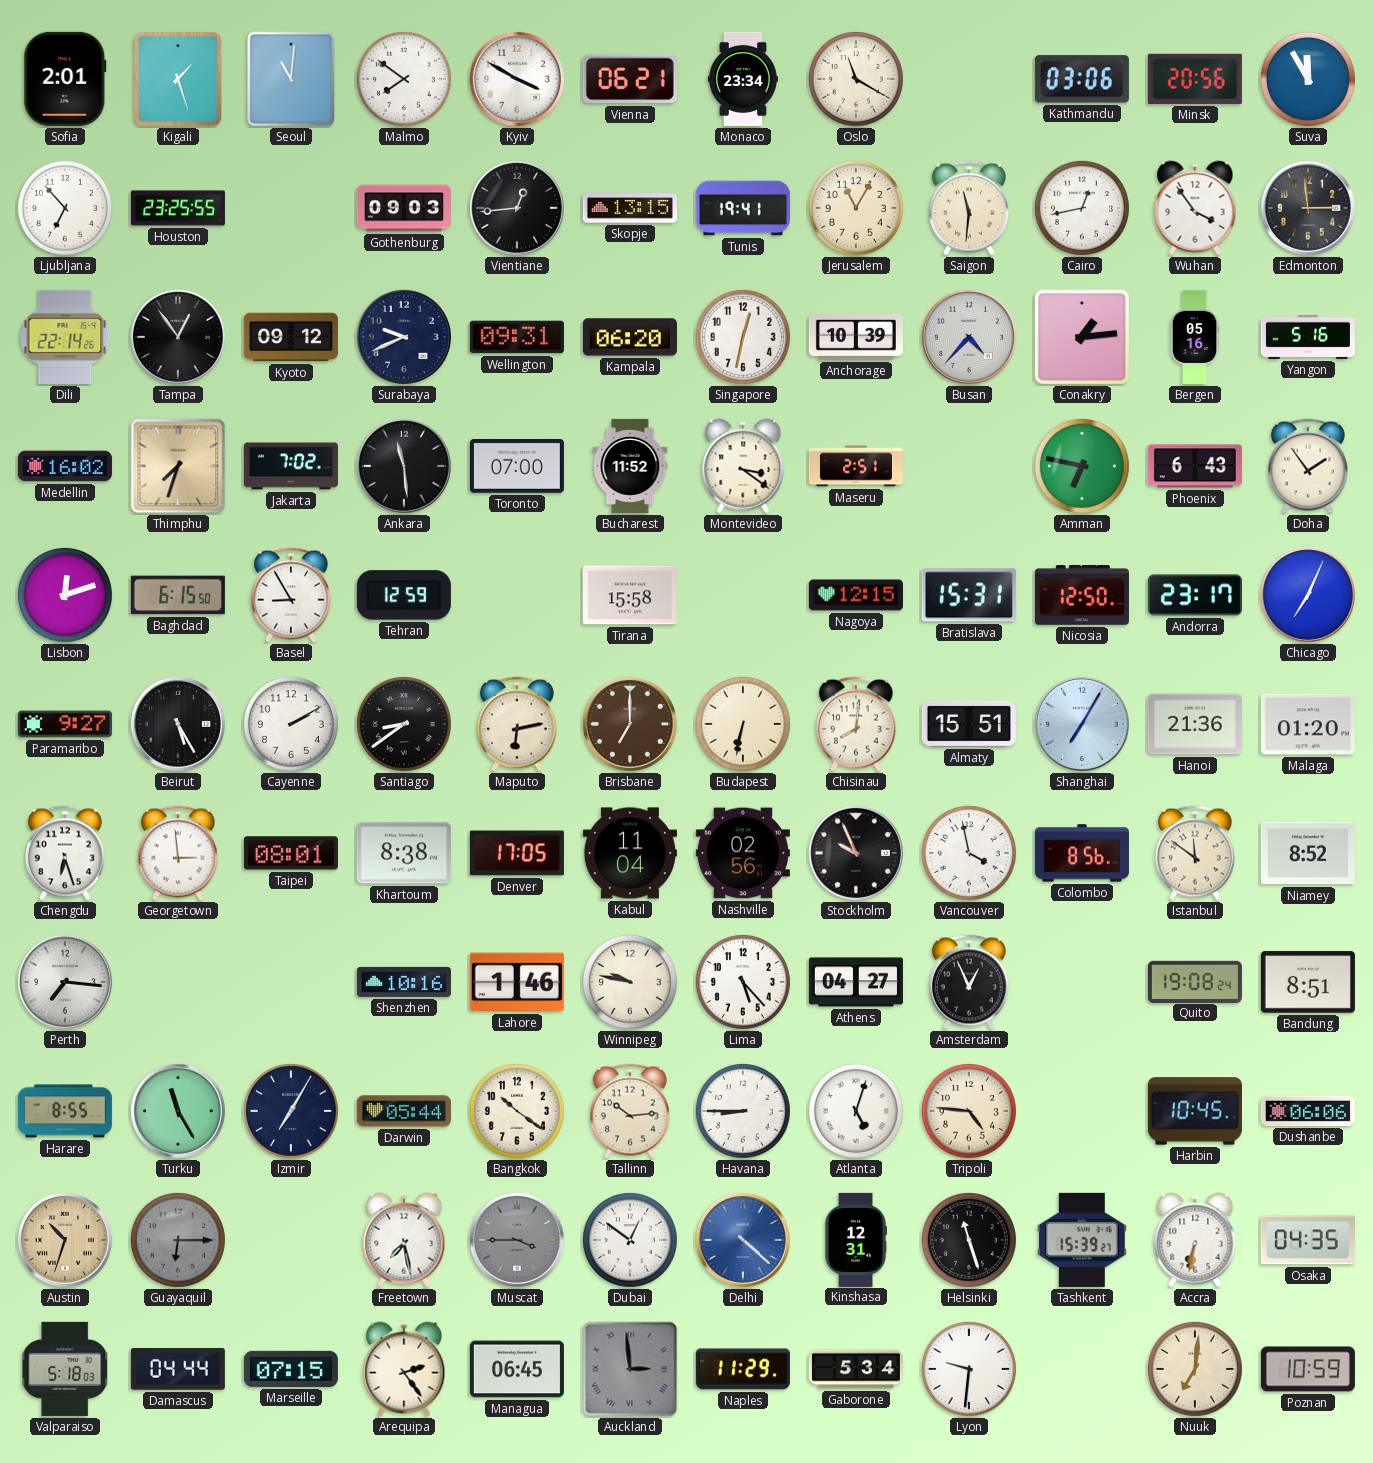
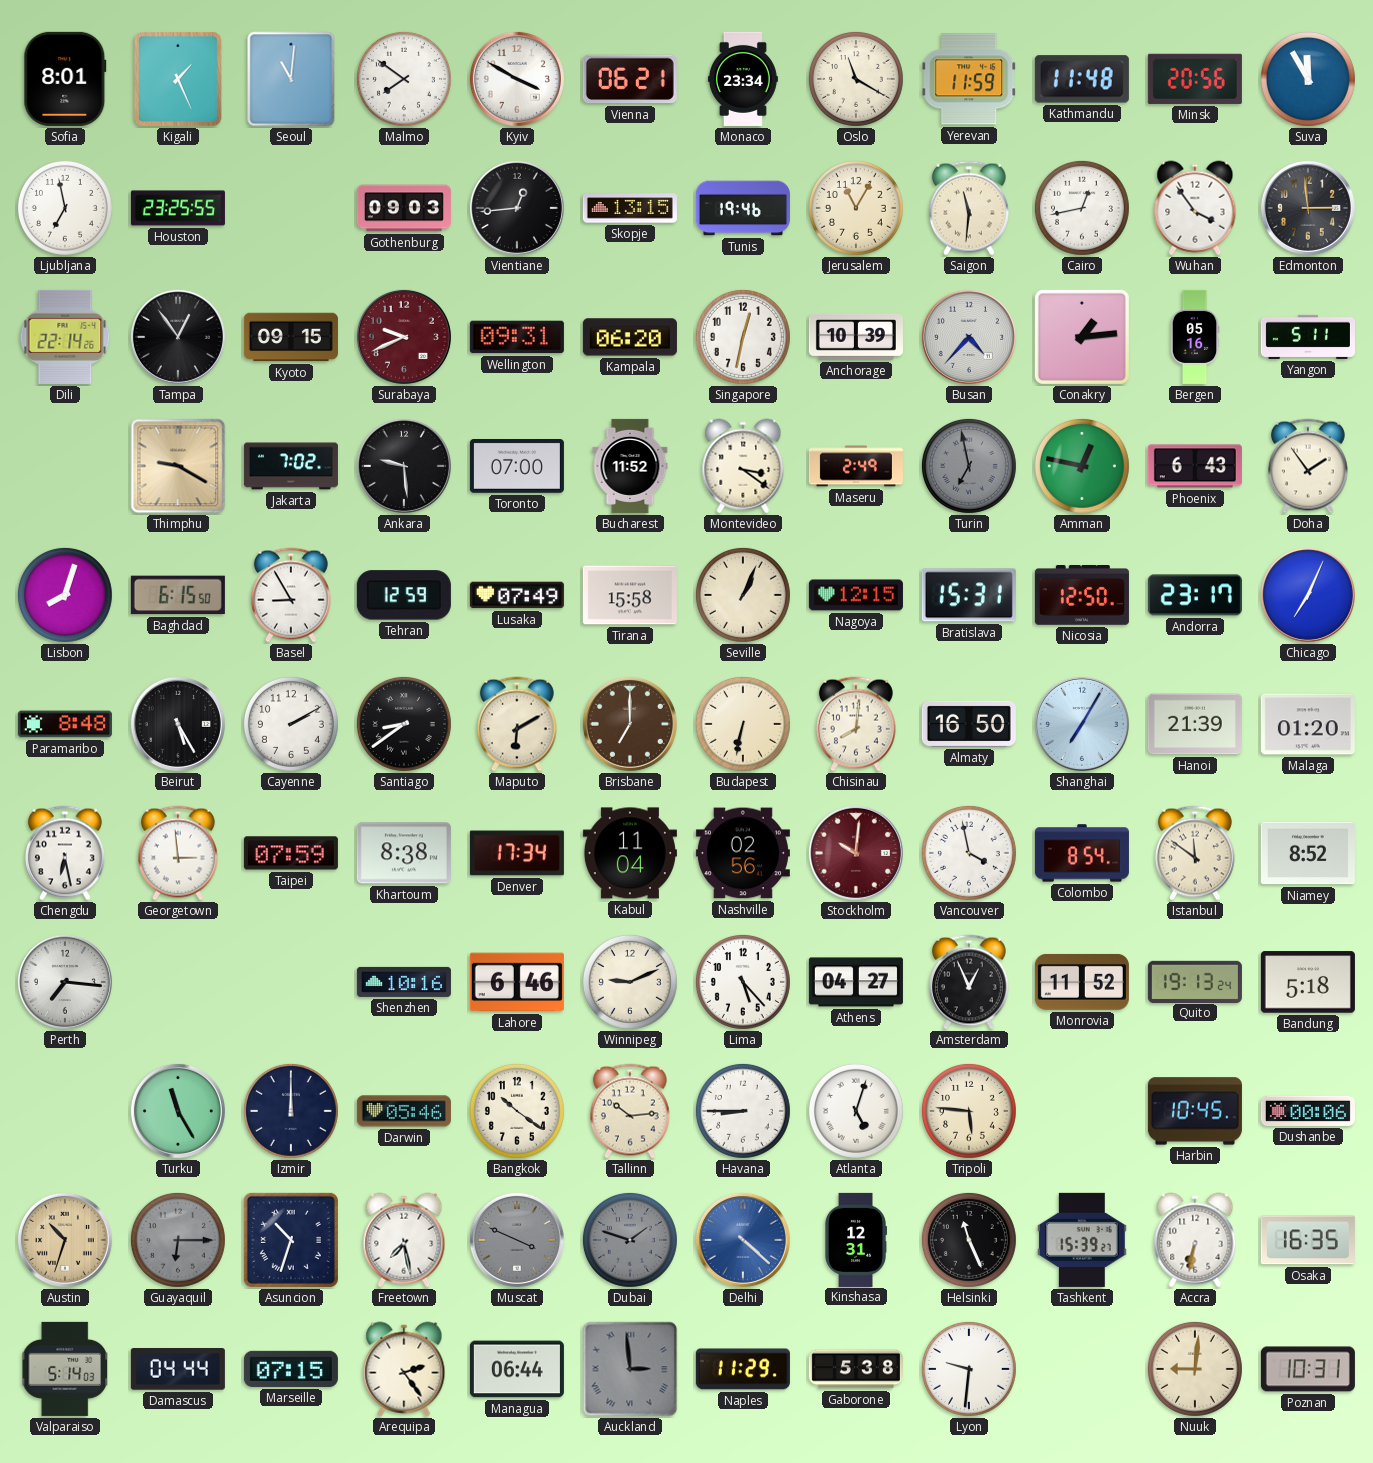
Sofia: 2:01 -> 8:01
Kigali: 1:27 -> 1:26
Yerevan: none -> 11:59
Kathmandu: 03:06 -> 11:48
Ljubljana: 6:53 -> 6:58
Tunis: 19:41 -> 19:46
Kyoto: 09:12 -> 09:15
Surabaya dial: navy -> burgundy
Yangon: 5:16 -> 5:11
Medellin: 16:02 -> none
Thimphu: 7:33 -> 9:20
Ankara: 11:29 -> 9:29
Maseru: 2:51 -> 2:49
Turin: none -> 6:58
Amman: 6:47 -> 12:47
Lisbon: 12:12 -> 8:03
Lusaka: none -> 07:49
Seville: none -> 1:04
Paramaribo: 9:27 -> 8:48
Maputo: 6:13 -> 6:10
Almaty: 15:51 -> 16:50
Hanoi: 21:36 -> 21:39
Chengdu: 6:27 -> 6:28
Taipei: 08:01 -> 07:59
Denver: 17:05 -> 17:34
Stockholm: 9:56 -> 10:01
Stockholm dial: black -> burgundy
Colombo: 8:56 -> 8:54
Lahore: 1:46 -> 6:46
Winnipeg: 9:47 -> 9:11
Monrovia: none -> 11:52
Quito: 19:08 -> 19:13
Bandung: 8:51 -> 5:18
Harare: 8:55 -> none
Izmir: 7:05 -> 12:00
Darwin: 05:44 -> 05:46
Tripoli: 4:46 -> 5:46
Dushanbe: 06:06 -> 00:06
Asuncion: none -> 10:33
Muscat: 3:45 -> 3:49
Dubai: 12:51 -> 1:48
Dubai dial: white -> grey
Helsinki: 11:27 -> 11:26
Osaka: 04:35 -> 16:35
Valparaiso: 5:18 -> 5:14
Managua: 06:45 -> 06:44
Gaborone: 5:34 -> 5:38
Nuuk: 7:01 -> 9:01
Poznan: 10:59 -> 10:31
